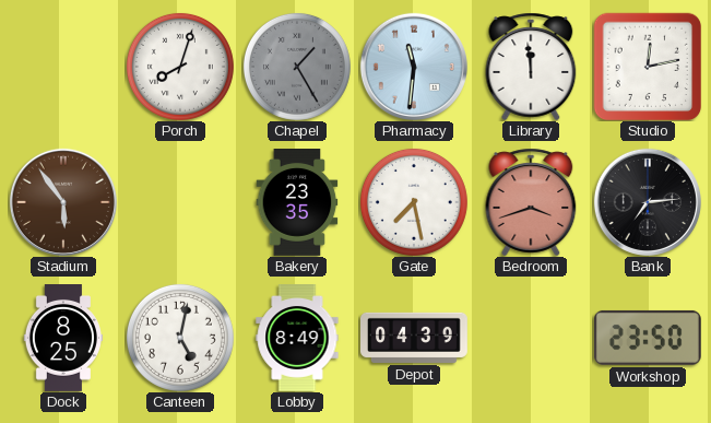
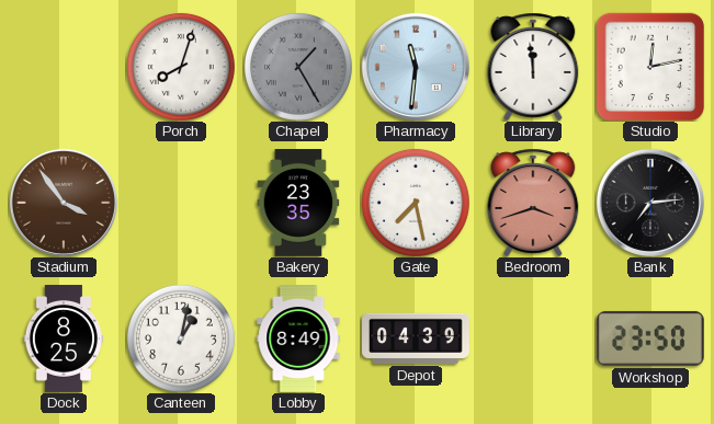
Stadium: 5:54 -> 3:54
Canteen: 5:02 -> 1:02
